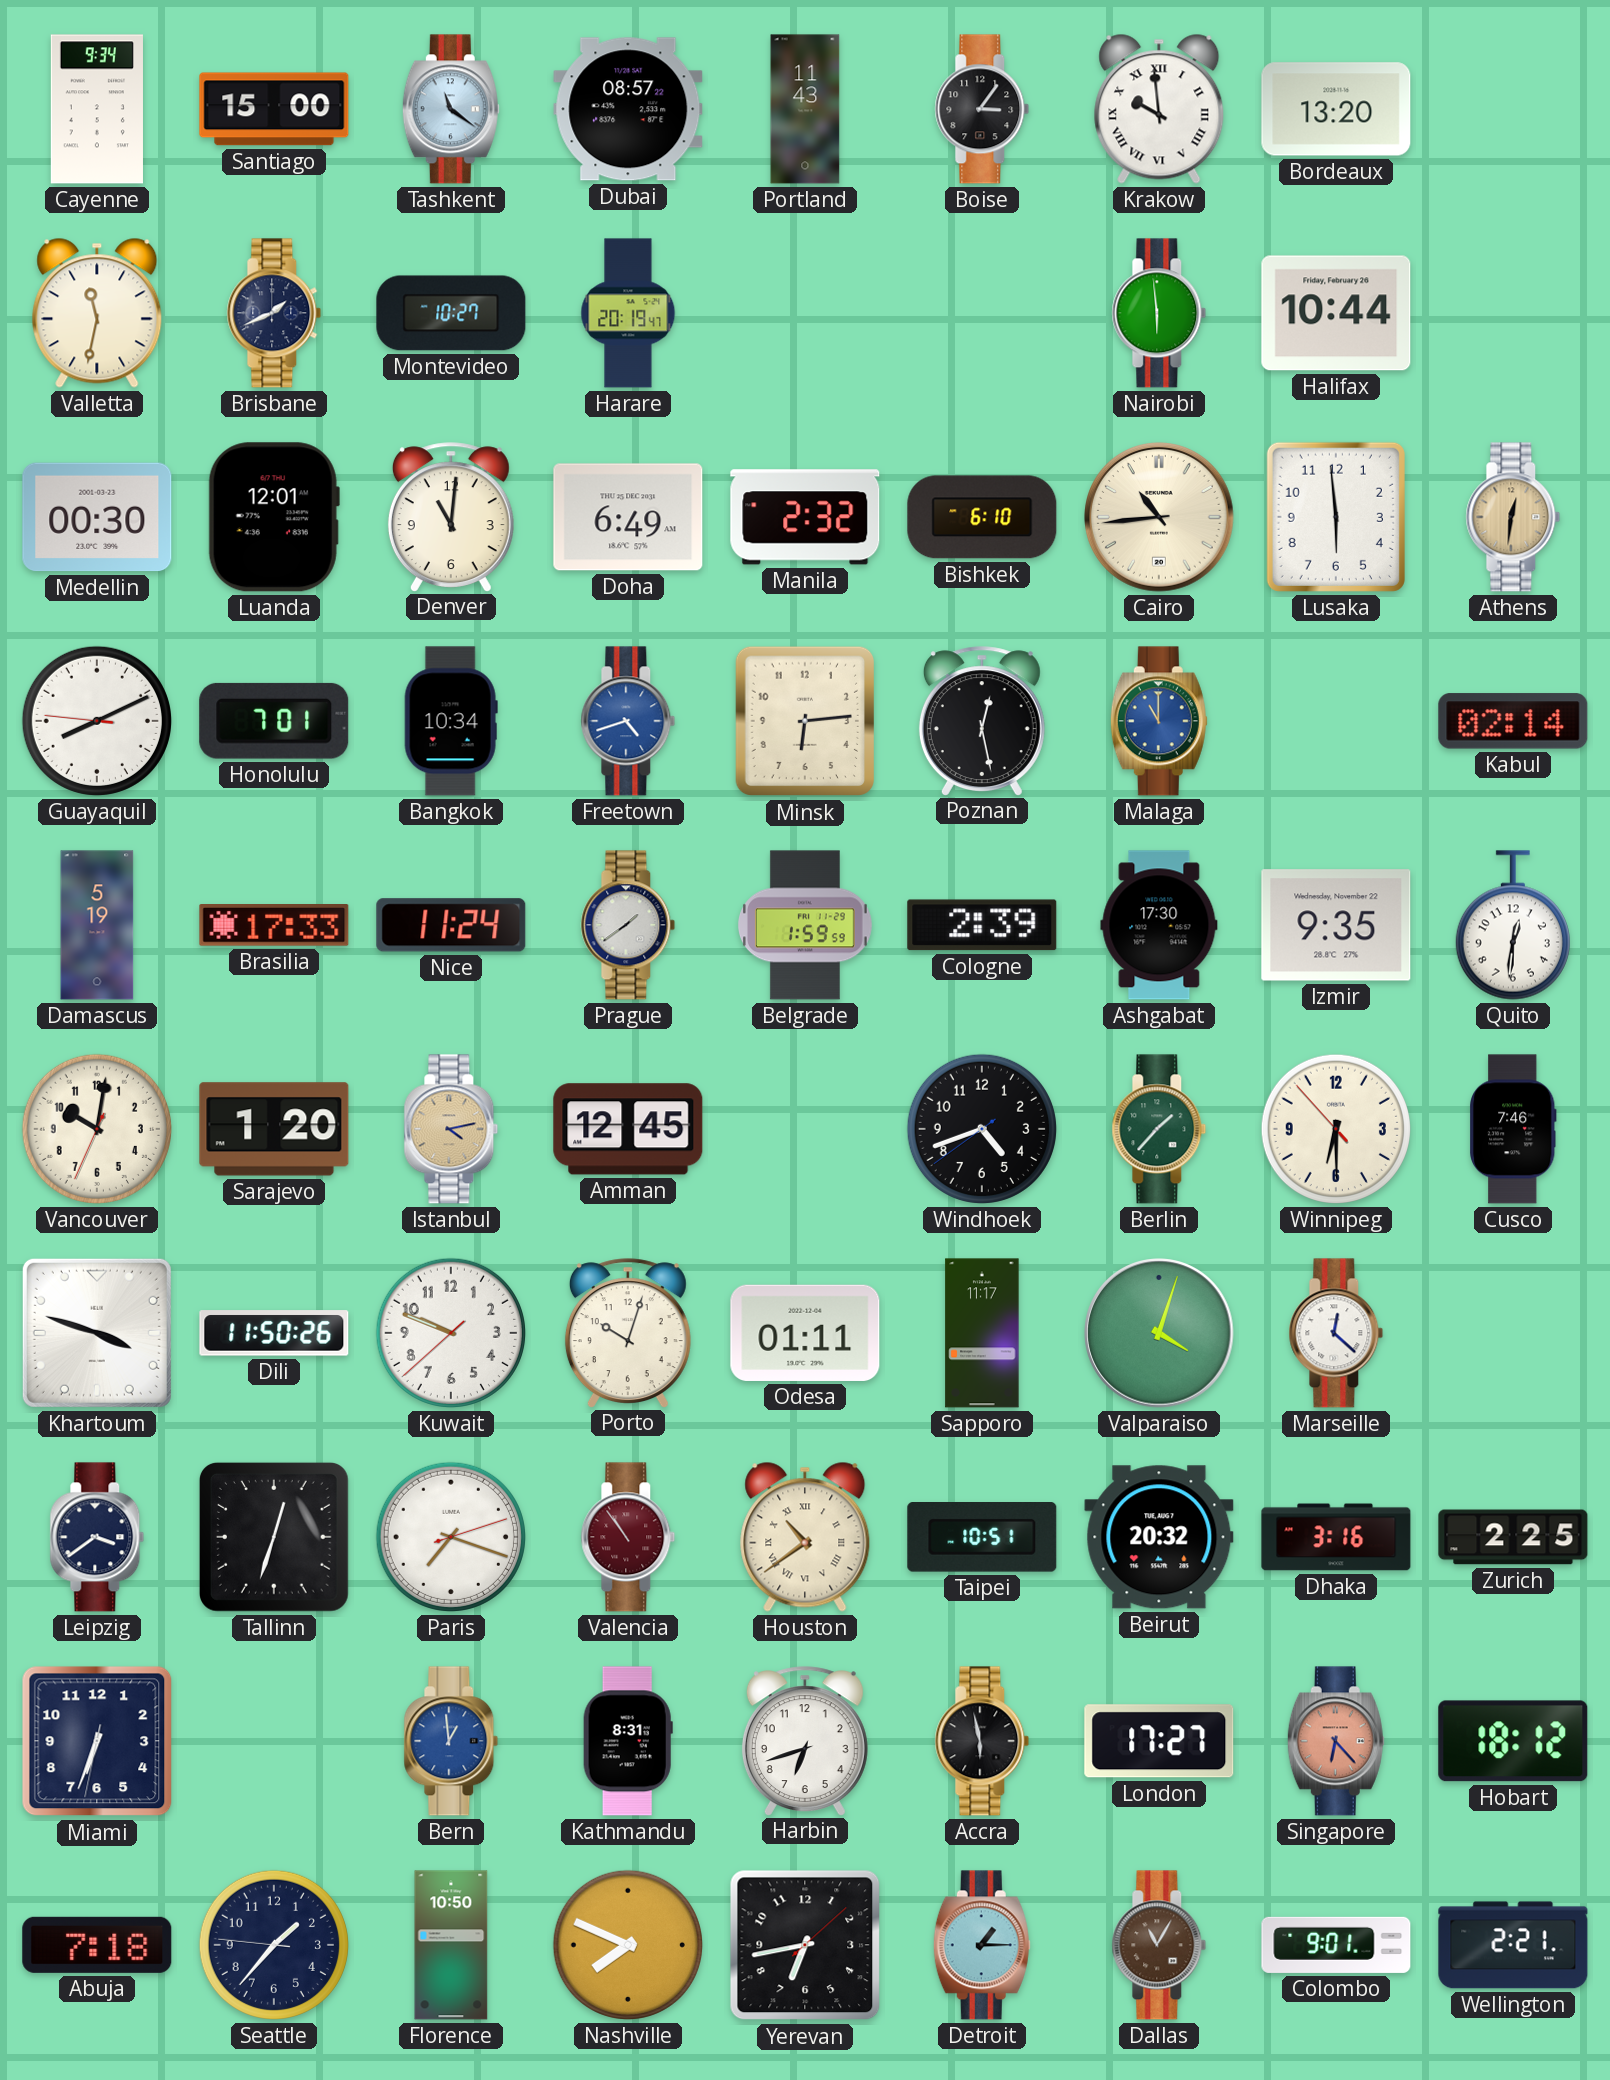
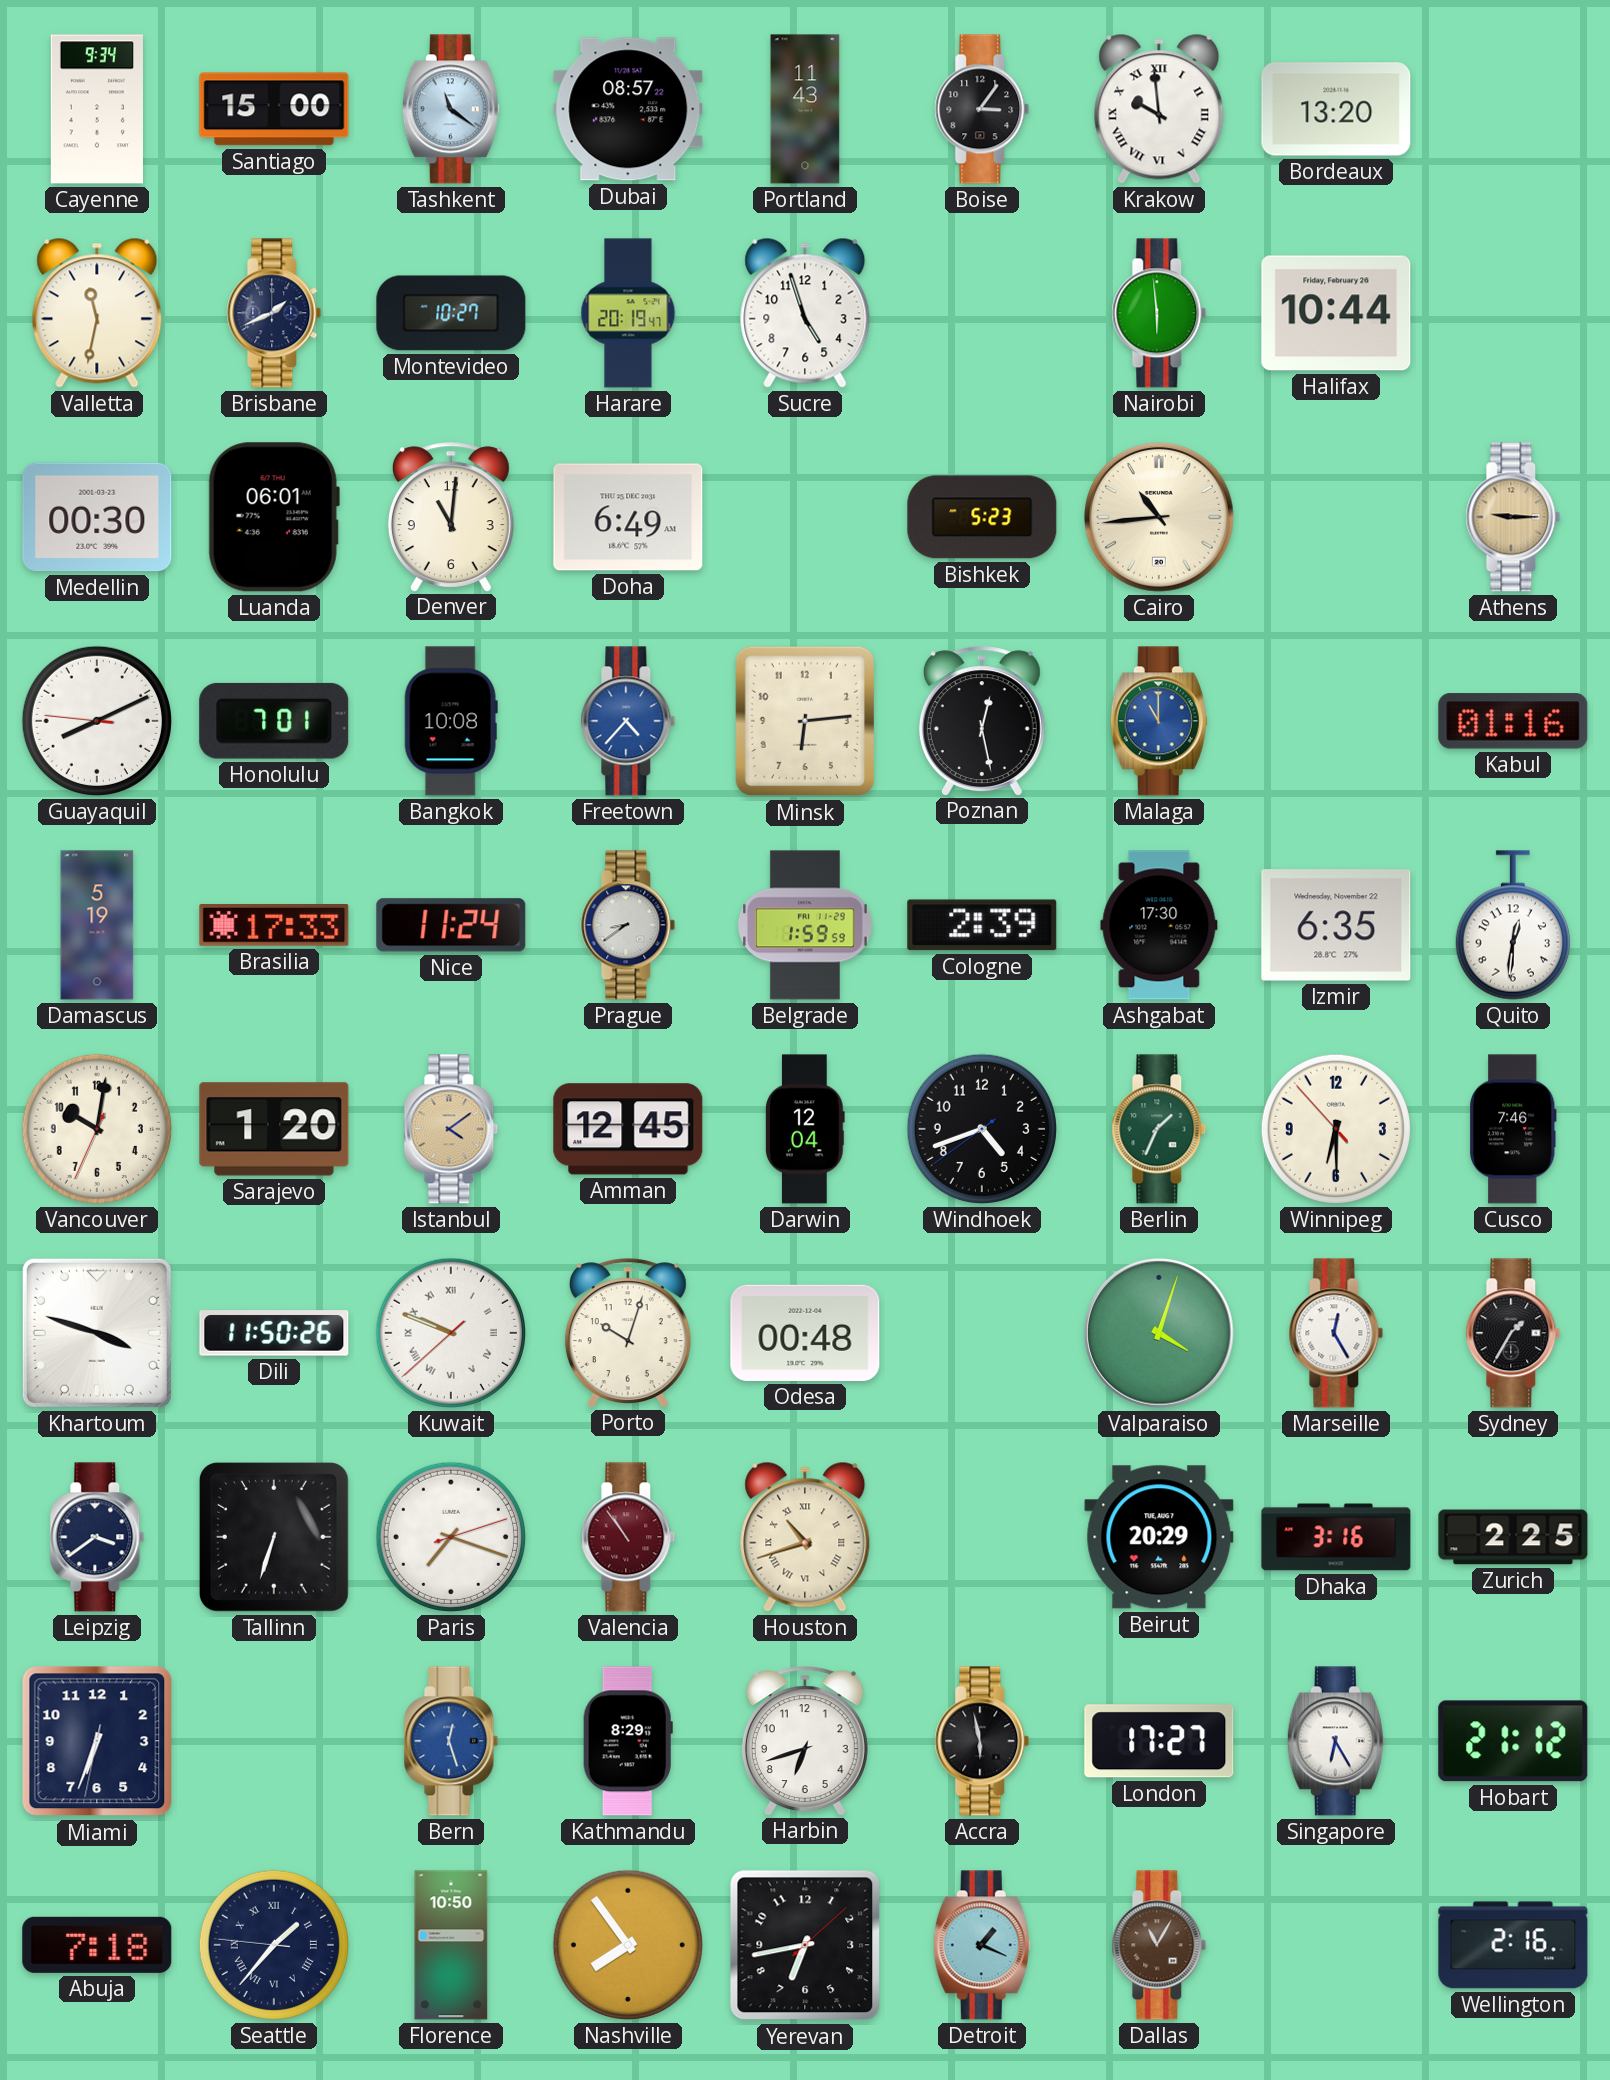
Sucre: none -> 4:57
Luanda: 12:01 -> 06:01
Manila: 2:32 -> none
Bishkek: 6:10 -> 5:23
Lusaka: 5:59 -> none
Athens: 12:31 -> 9:15
Bangkok: 10:34 -> 10:08
Freetown: 4:42 -> 4:37
Kabul: 02:14 -> 01:16
Prague: 1:39 -> 8:39
Izmir: 9:35 -> 6:35
Istanbul: 4:13 -> 4:09
Darwin: none -> 12:04
Berlin: 1:37 -> 1:34
Kuwait numerals: Arabic -> Roman
Odesa: 01:11 -> 00:48
Sapporo: 11:17 -> none
Marseille: 12:22 -> 12:25
Sydney: none -> 1:35
Tallinn: 12:33 -> 6:33
Houston: 10:39 -> 10:42
Taipei: 10:51 -> none
Beirut: 20:32 -> 20:29
Bern: 12:59 -> 12:27
Kathmandu: 8:31 -> 8:29
Singapore: 6:23 -> 6:25
Singapore dial: salmon -> white
Hobart: 18:12 -> 21:12
Seattle numerals: Arabic -> Roman
Nashville: 7:49 -> 7:54
Detroit: 1:15 -> 1:19
Colombo: 9:01 -> none
Wellington: 2:21 -> 2:16
